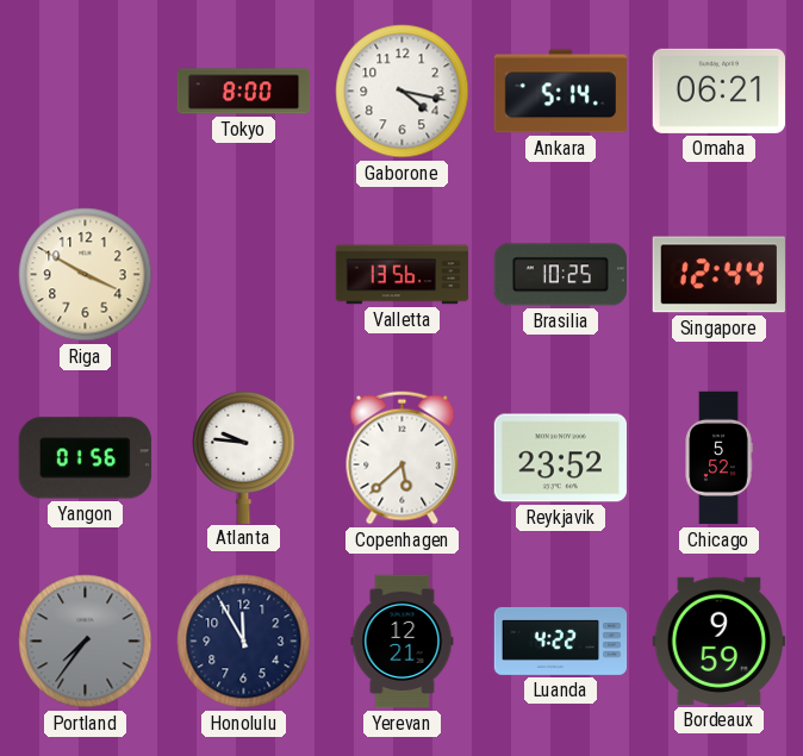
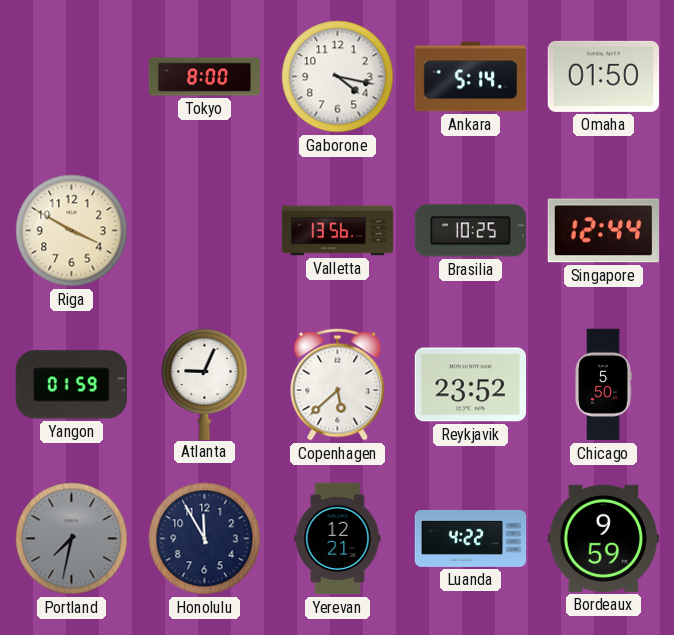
Omaha: 06:21 -> 01:50
Yangon: 01:56 -> 01:59
Atlanta: 9:46 -> 9:04
Chicago: 5:52 -> 5:50
Portland: 7:36 -> 7:32
